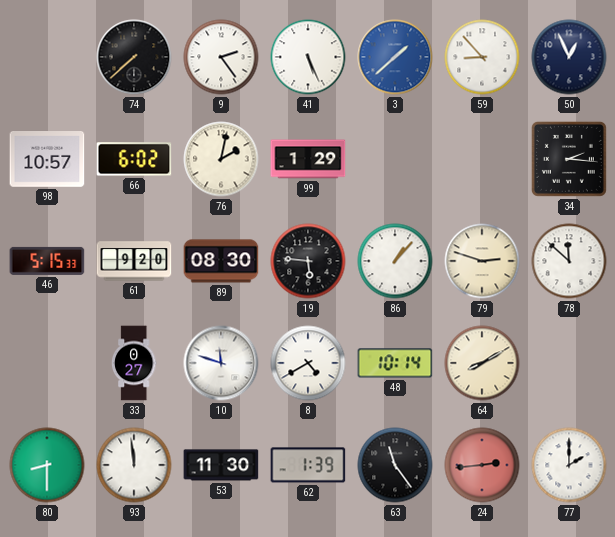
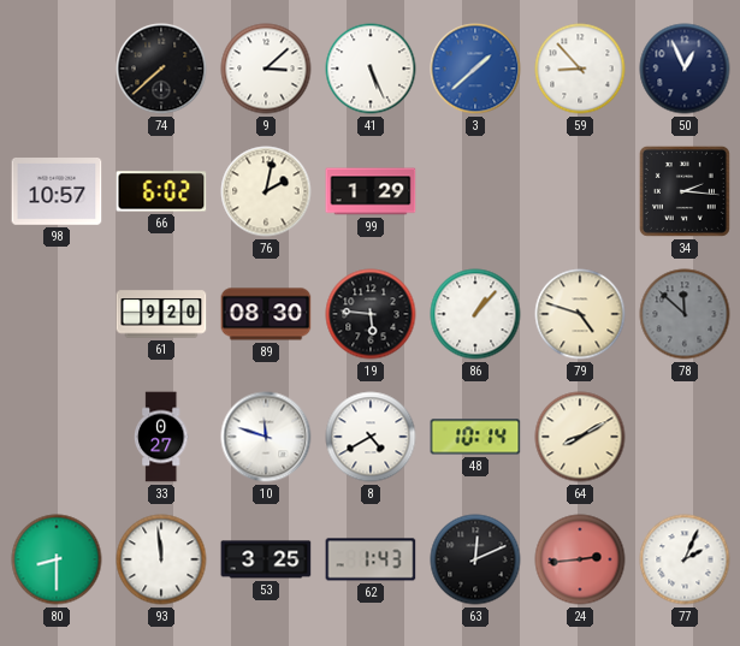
9: 2:24 -> 3:08
46: 5:15 -> none
79: 2:48 -> 4:48
78 dial: white -> grey
53: 11:30 -> 3:25
62: 1:39 -> 1:43
63: 11:24 -> 12:11
77: 2:00 -> 2:04
